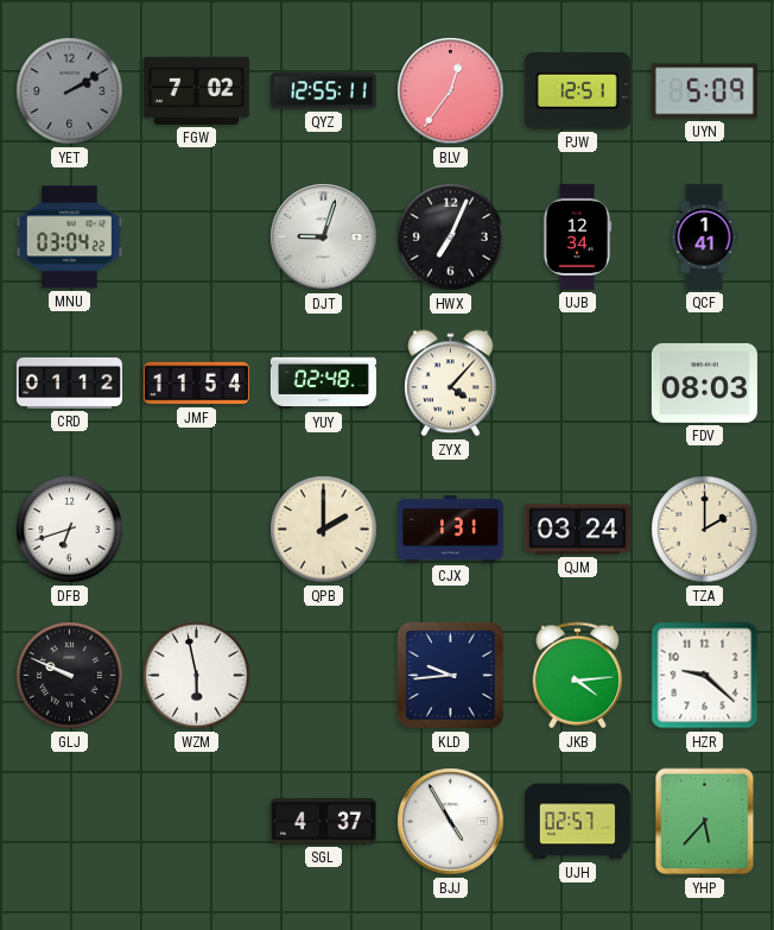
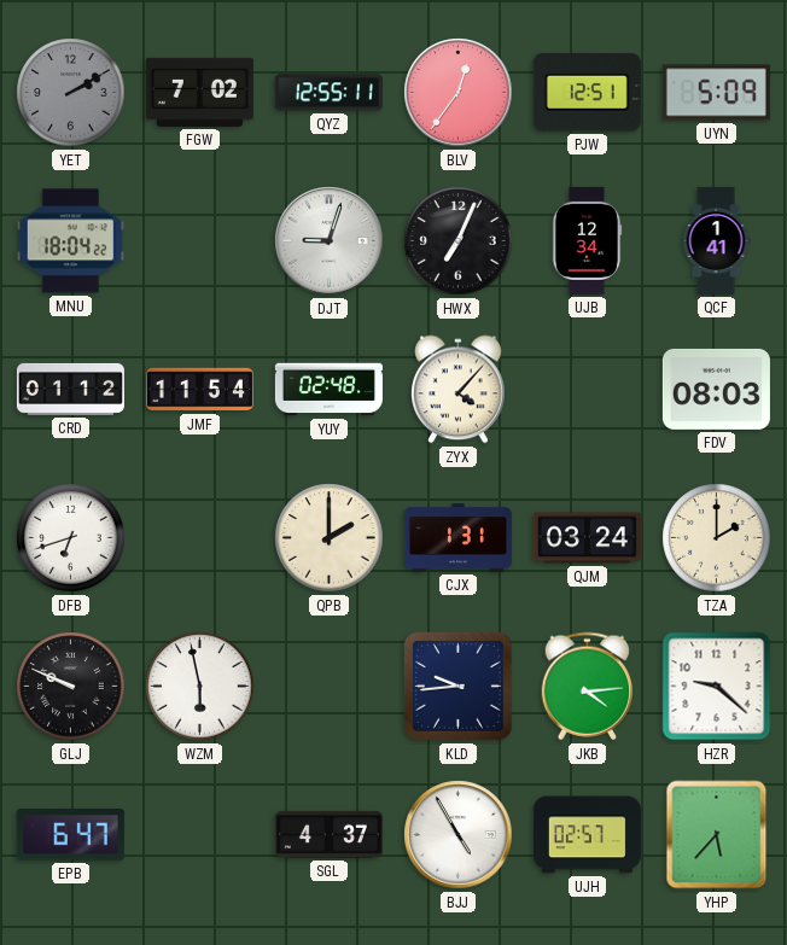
MNU: 03:04 -> 18:04
EPB: none -> 6:47
